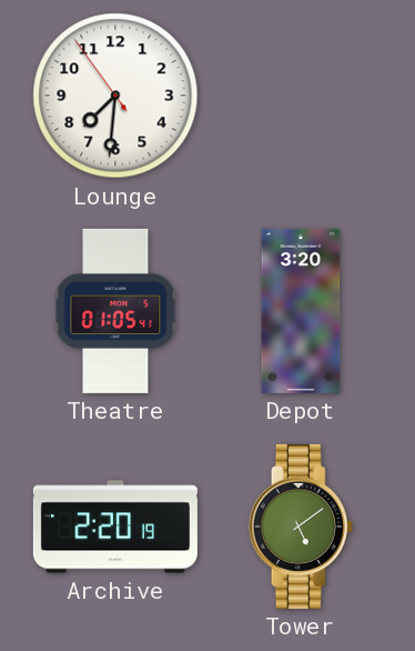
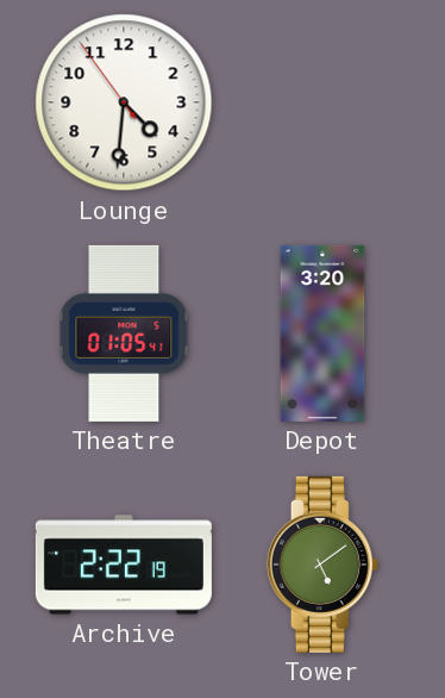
Lounge: 7:30 -> 4:30
Archive: 2:20 -> 2:22
